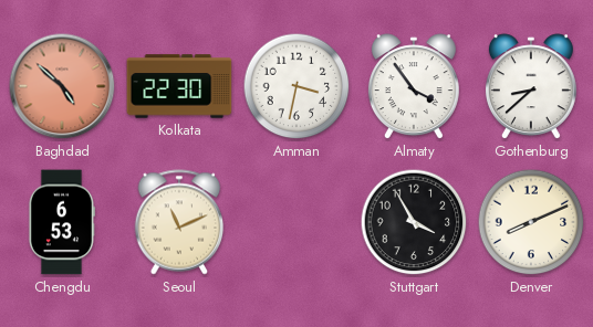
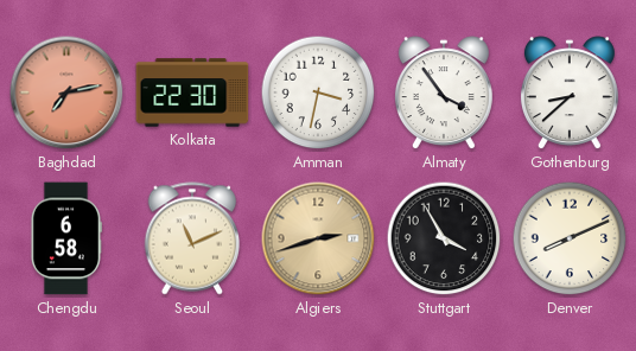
Baghdad: 4:52 -> 7:13
Chengdu: 6:53 -> 6:58
Algiers: none -> 2:42
